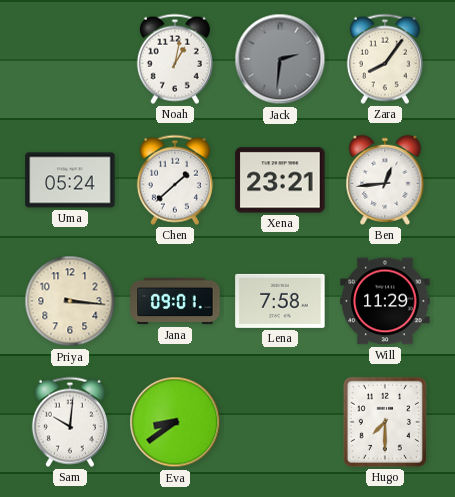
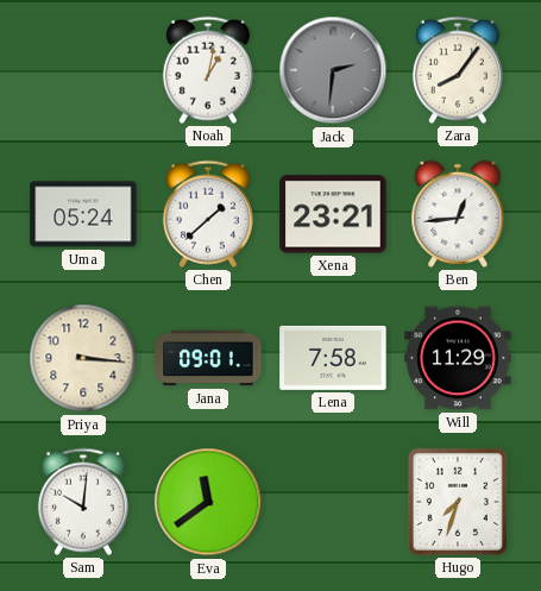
Eva: 8:39 -> 11:39
Hugo: 7:30 -> 7:33
